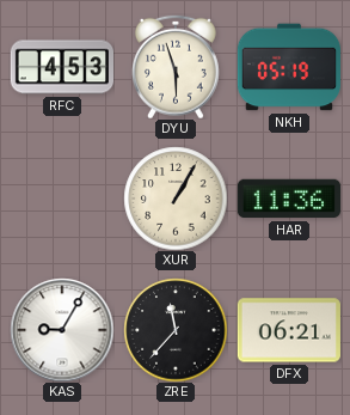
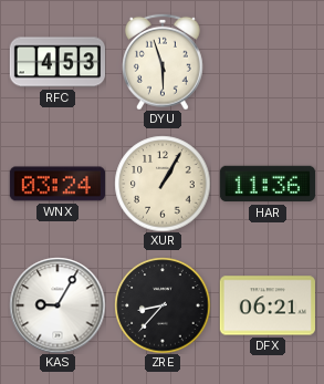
NKH: 05:19 -> none
WNX: none -> 03:24
ZRE: 11:37 -> 8:37
